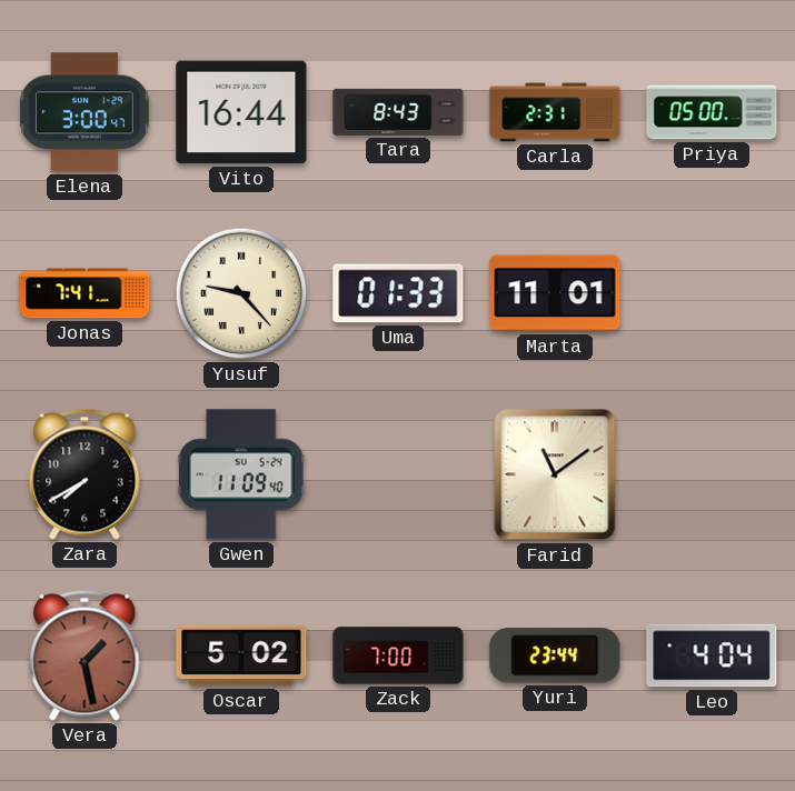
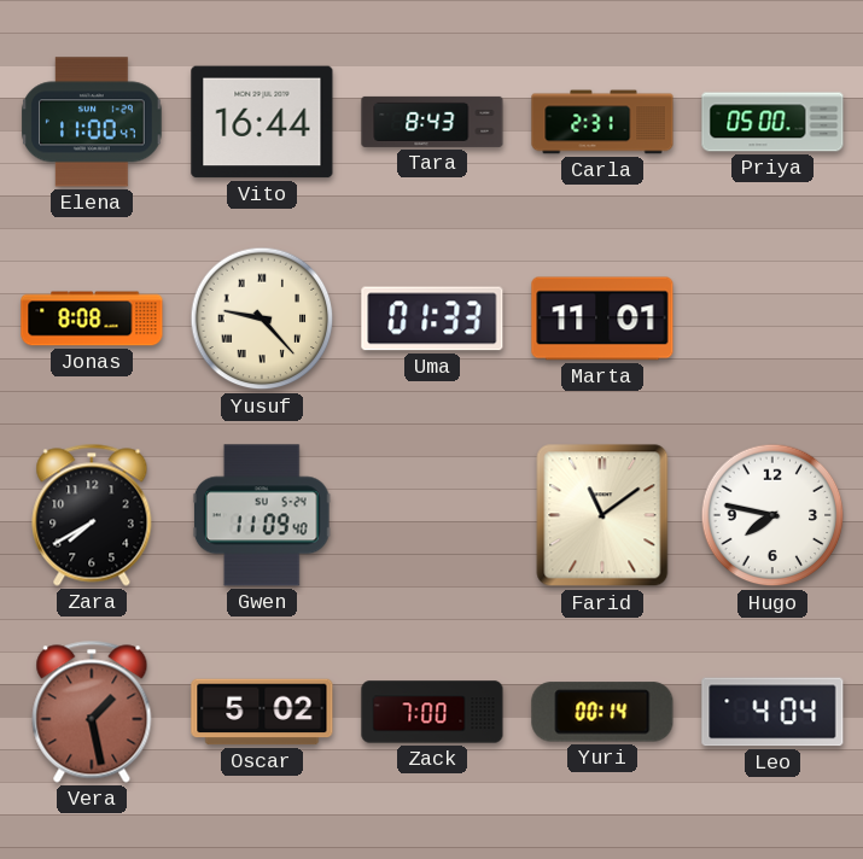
Elena: 3:00 -> 11:00
Jonas: 7:41 -> 8:08
Hugo: none -> 7:47
Yuri: 23:44 -> 00:14
